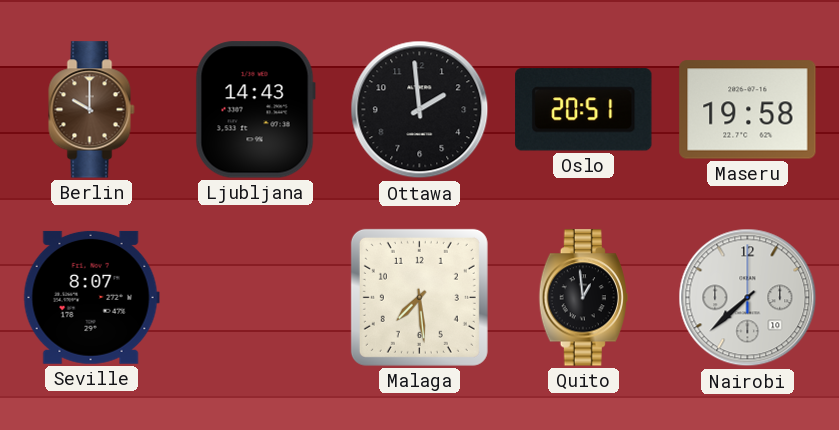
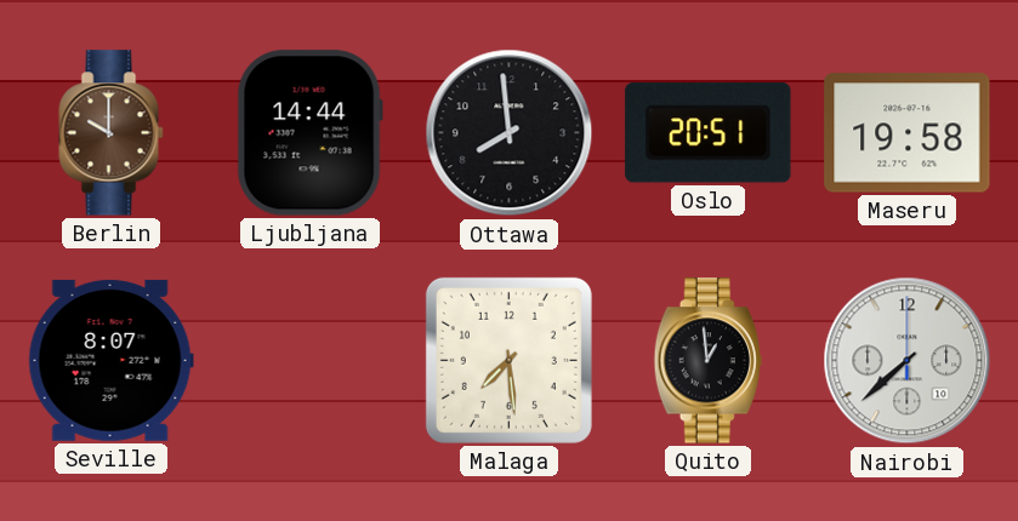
Ljubljana: 14:43 -> 14:44
Ottawa: 1:59 -> 7:59
